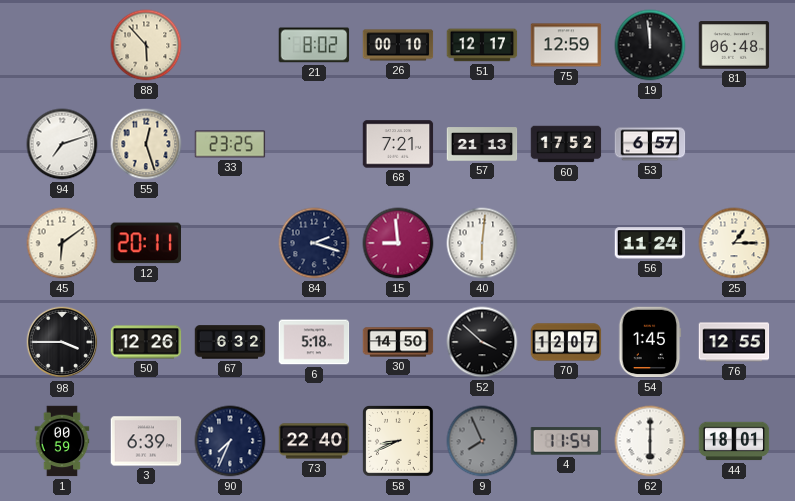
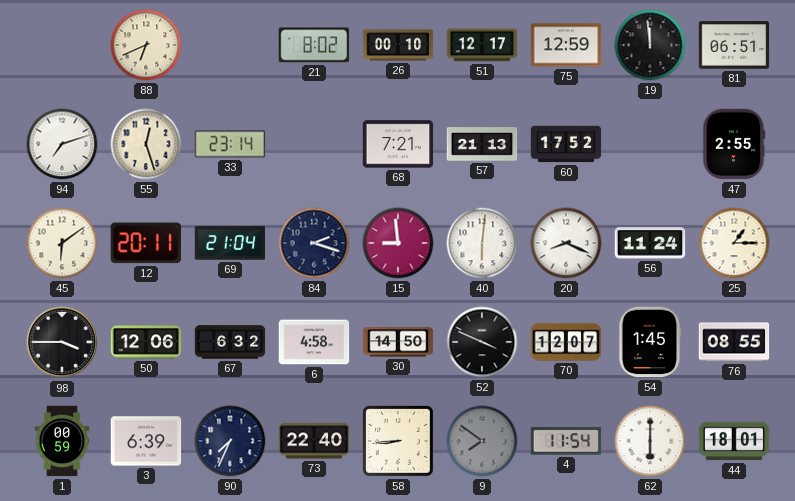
88: 5:53 -> 6:41
81: 06:48 -> 06:51
33: 23:25 -> 23:14
53: 6:57 -> none
47: none -> 2:55
69: none -> 21:04
20: none -> 8:19
50: 12:26 -> 12:06
6: 5:18 -> 4:58
52: 3:52 -> 3:49
76: 12:55 -> 08:55
58: 8:41 -> 8:44
9: 7:56 -> 7:51
